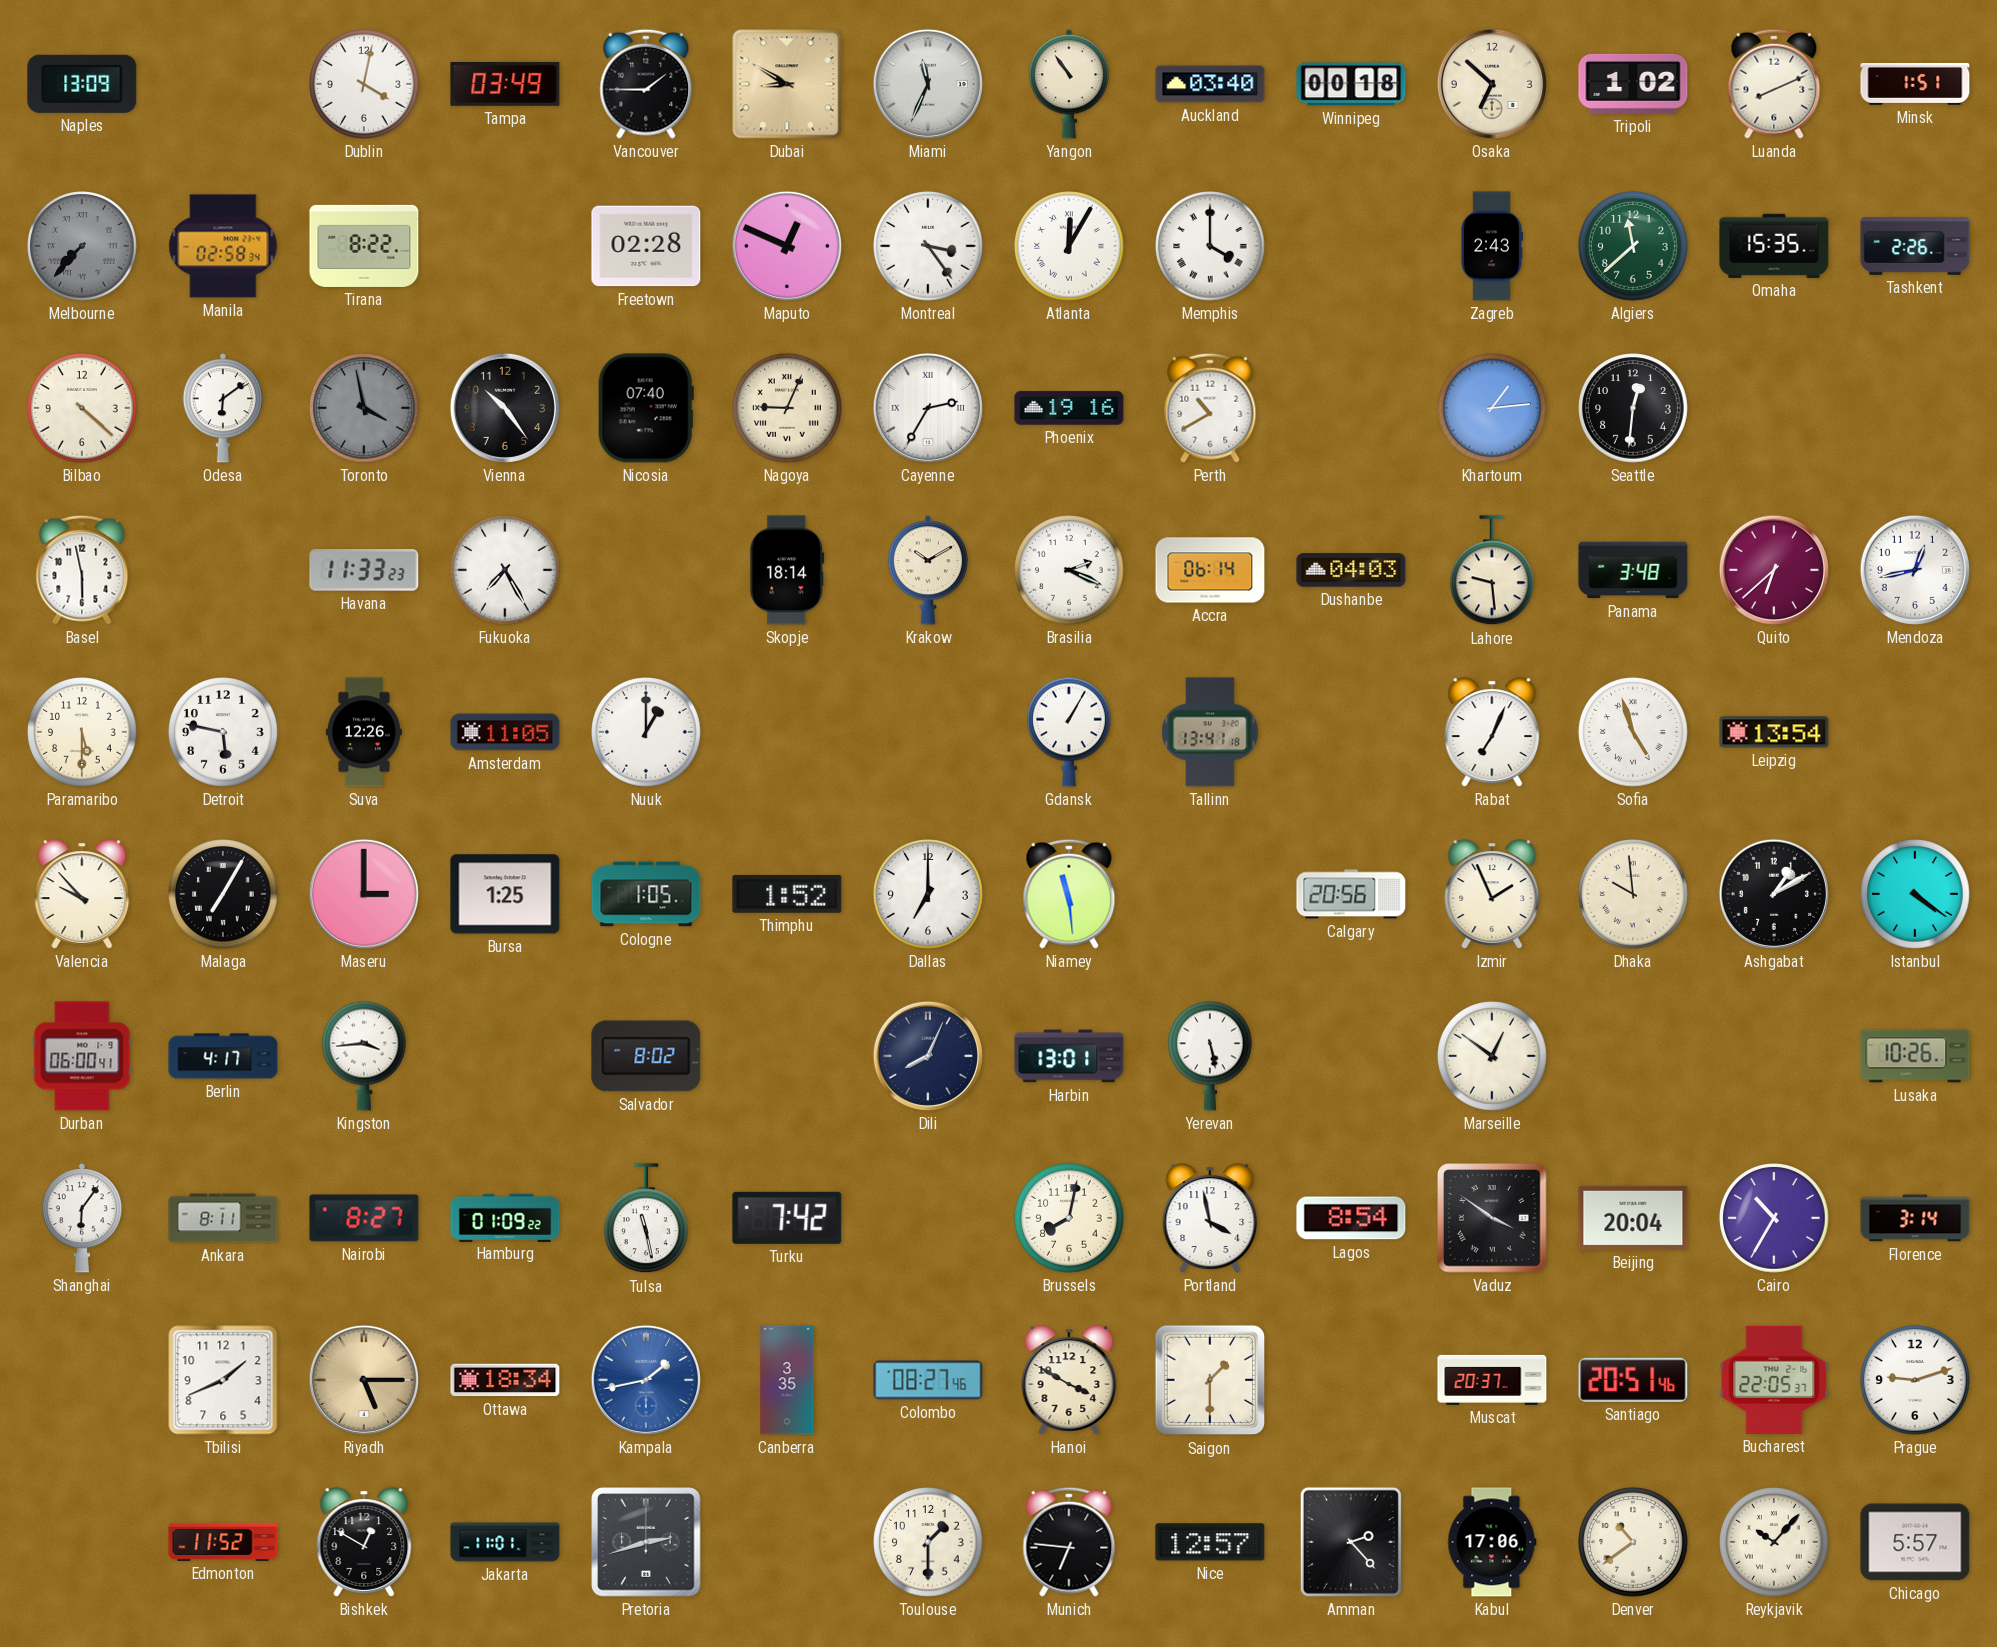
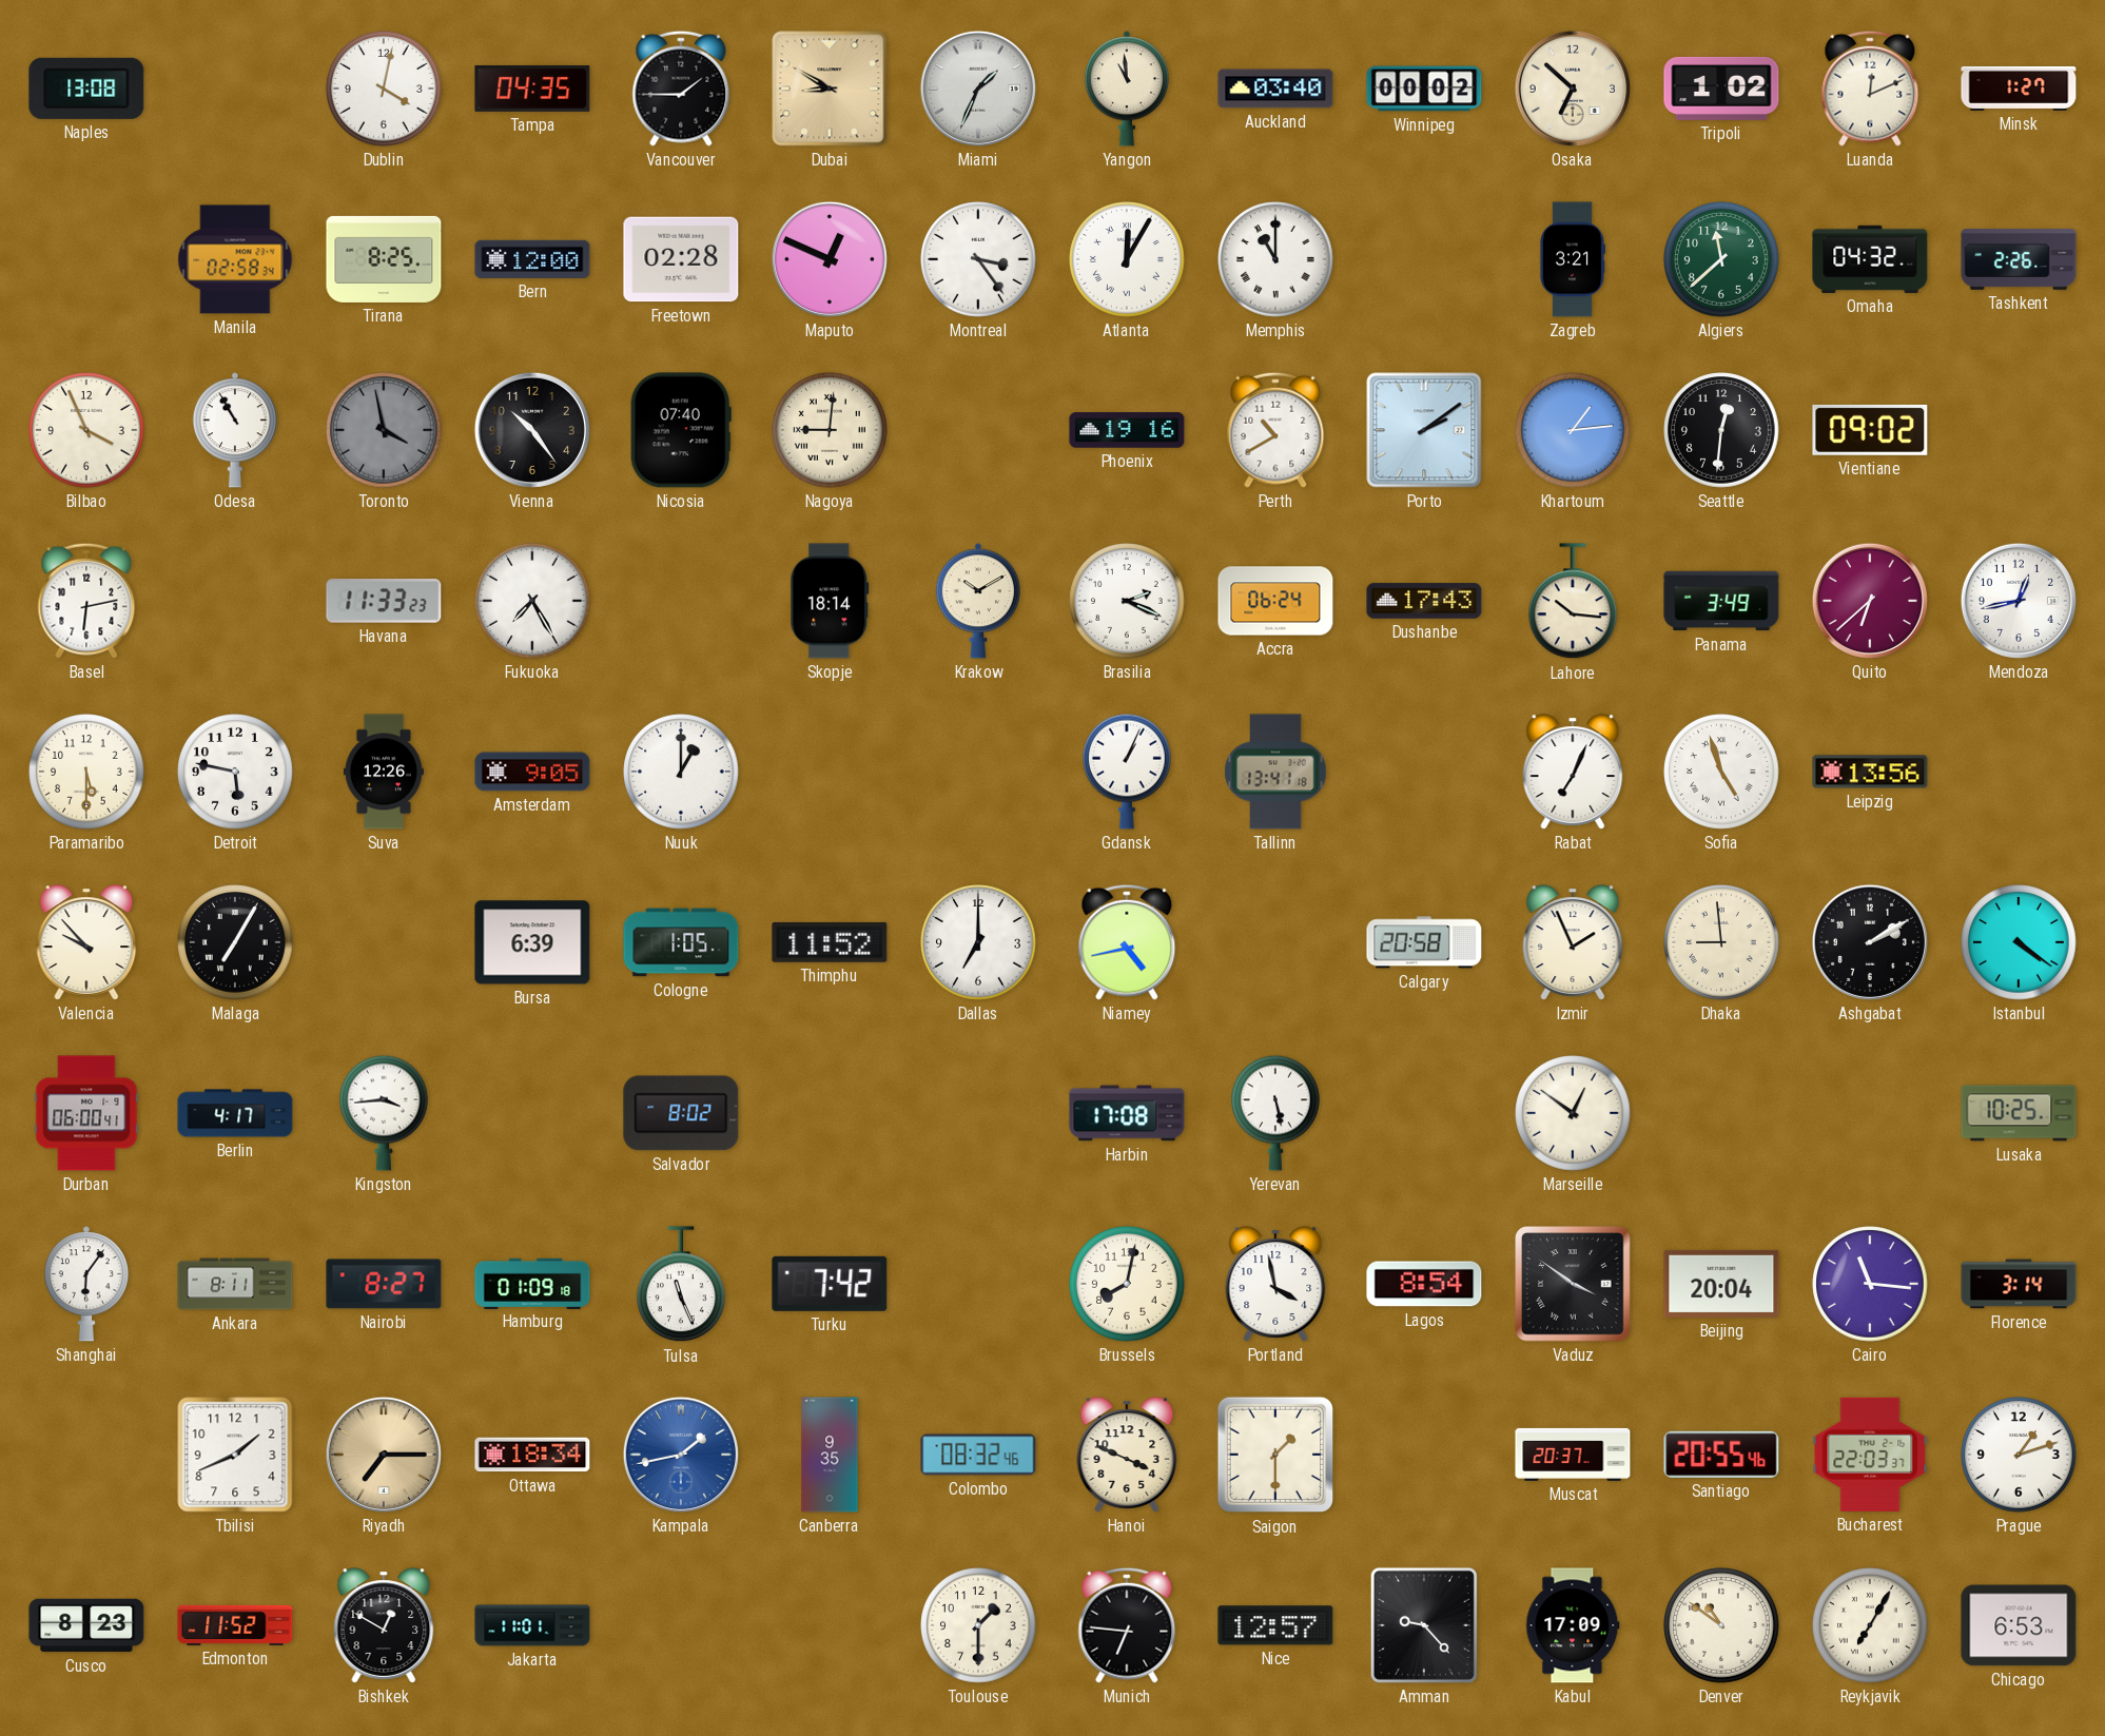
Naples: 13:09 -> 13:08
Tampa: 03:49 -> 04:35
Miami: 11:34 -> 1:34
Yangon: 10:54 -> 10:59
Winnipeg: 00:18 -> 00:02
Luanda: 8:11 -> 12:11
Minsk: 1:51 -> 1:27
Melbourne: 7:37 -> none
Tirana: 8:22 -> 8:25
Bern: none -> 12:00
Memphis: 4:00 -> 11:00
Zagreb: 2:43 -> 3:21
Omaha: 15:35 -> 04:32
Bilbao: 4:22 -> 3:56
Odesa: 6:09 -> 10:55
Nagoya: 9:04 -> 9:01
Cayenne: 2:35 -> none
Porto: none -> 2:09
Vientiane: none -> 09:02
Basel: 5:58 -> 6:13
Accra: 06:14 -> 06:24
Dushanbe: 04:03 -> 17:43
Lahore: 9:29 -> 10:16
Panama: 3:48 -> 3:49
Amsterdam: 11:05 -> 9:05
Gdansk: 1:05 -> 1:04
Leipzig: 13:54 -> 13:56
Maseru: 3:00 -> none
Bursa: 1:25 -> 6:39
Thimphu: 1:52 -> 11:52
Niamey: 11:29 -> 4:43
Calgary: 20:56 -> 20:58
Dhaka: 9:59 -> 8:59
Ashgabat: 1:10 -> 2:10
Dili: 8:04 -> none
Harbin: 13:01 -> 17:08
Lusaka: 10:26 -> 10:25
Hamburg: 01:09:22 -> 01:09:18
Tulsa: 11:28 -> 11:26
Cairo: 10:35 -> 11:16
Riyadh: 5:15 -> 7:15
Canberra: 3:35 -> 9:35
Colombo: 08:27 -> 08:32
Hanoi: 3:50 -> 3:49
Santiago: 20:51 -> 20:55
Bucharest: 22:05 -> 22:03
Prague: 9:12 -> 1:12
Cusco: none -> 8:23
Pretoria: 2:42 -> none
Amman: 2:23 -> 9:23
Kabul: 17:06 -> 17:09
Denver: 10:39 -> 10:51
Reykjavik: 10:07 -> 7:05
Chicago: 5:57 -> 6:53
